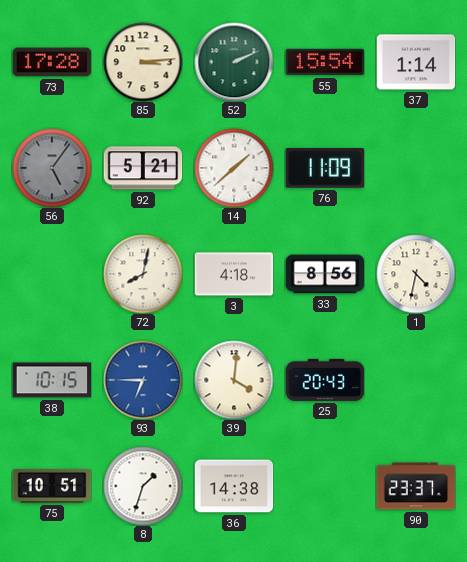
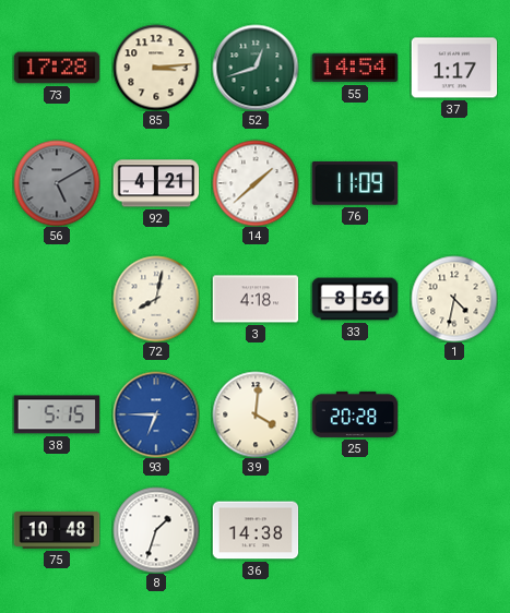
52: 2:11 -> 12:42
55: 15:54 -> 14:54
37: 1:14 -> 1:17
56: 5:06 -> 5:10
92: 5:21 -> 4:21
38: 10:15 -> 5:15
25: 20:43 -> 20:28
75: 10:51 -> 10:48
90: 23:37 -> none
